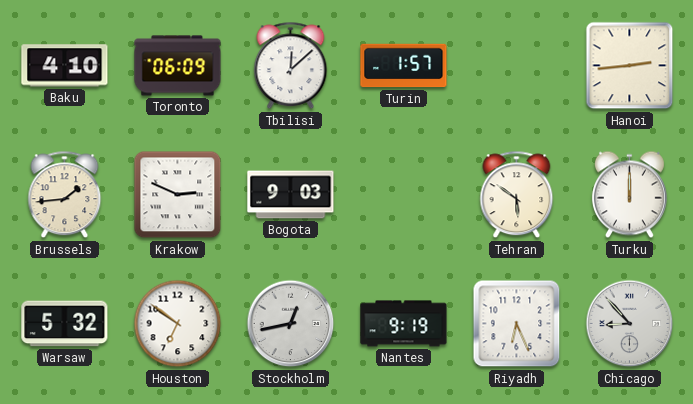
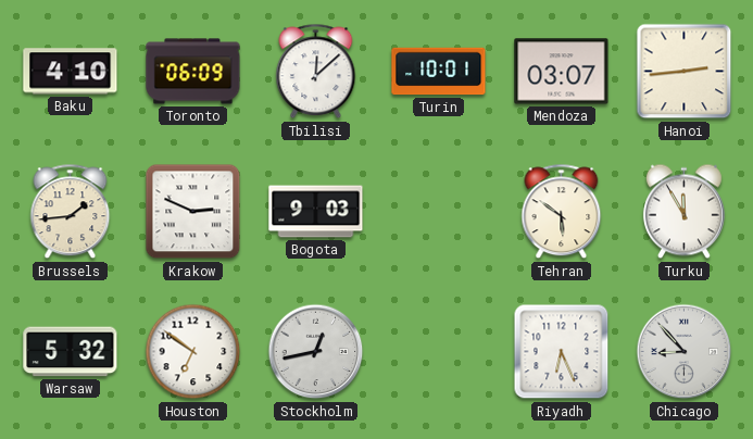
Turin: 1:57 -> 10:01
Mendoza: none -> 03:07
Turku: 12:00 -> 11:55
Nantes: 9:19 -> none
